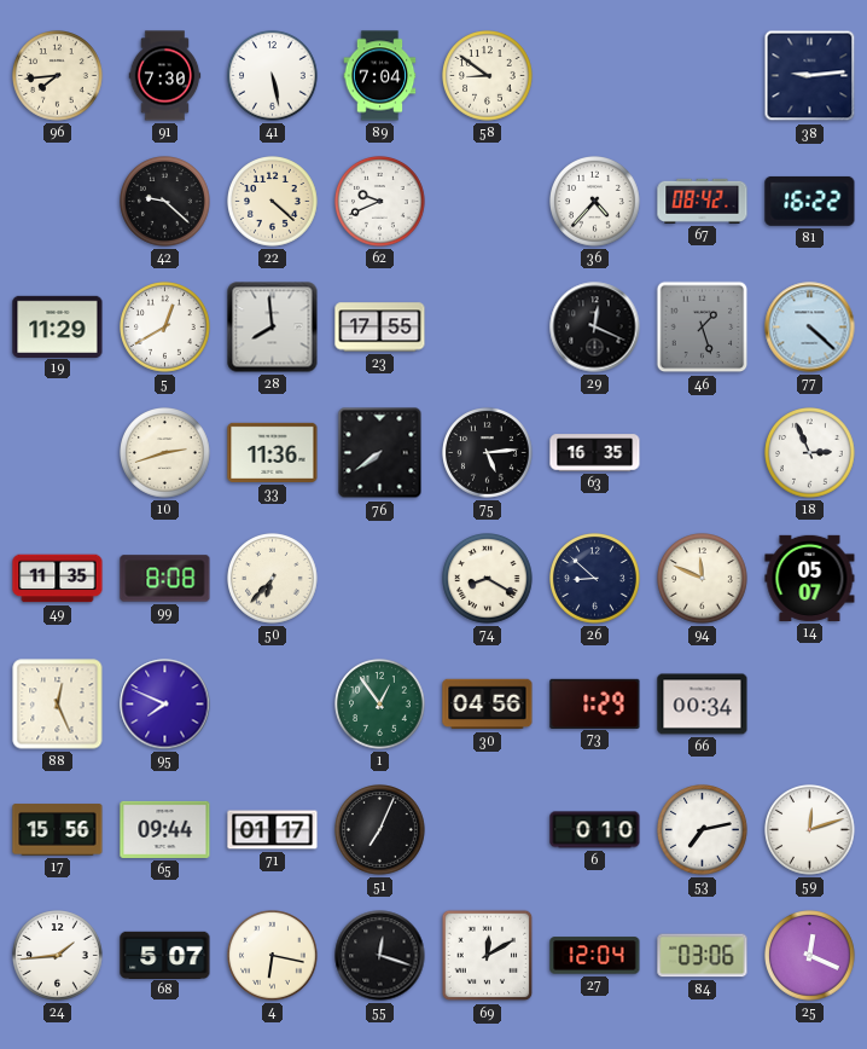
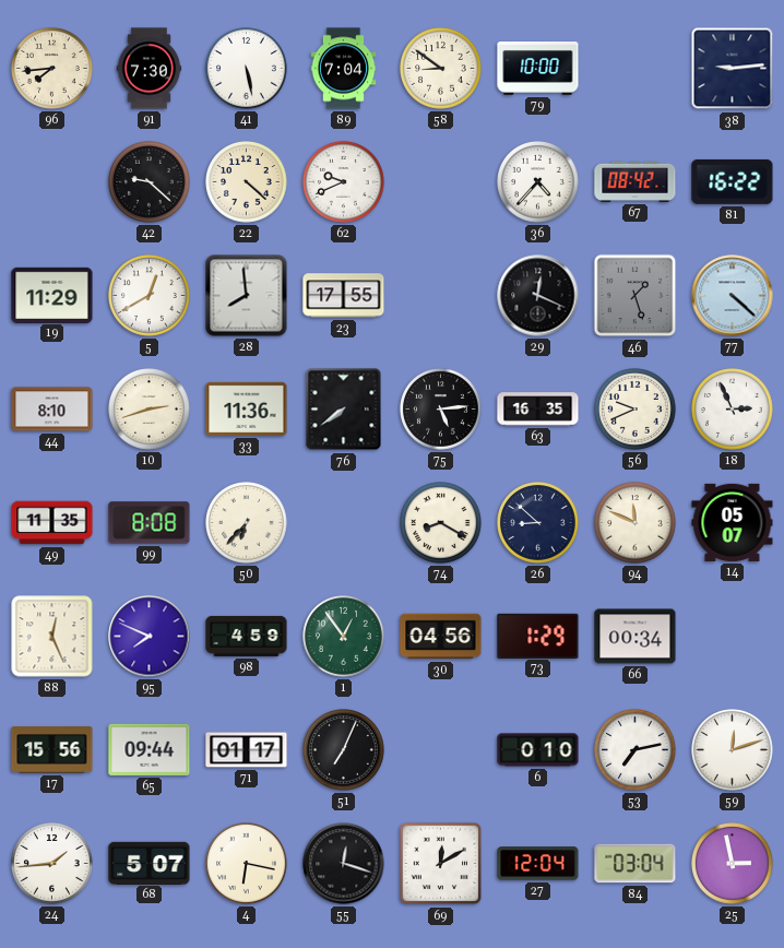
79: none -> 10:00
44: none -> 8:10
56: none -> 9:41
98: none -> 4:59
84: 03:06 -> 03:04
25: 12:19 -> 2:58
